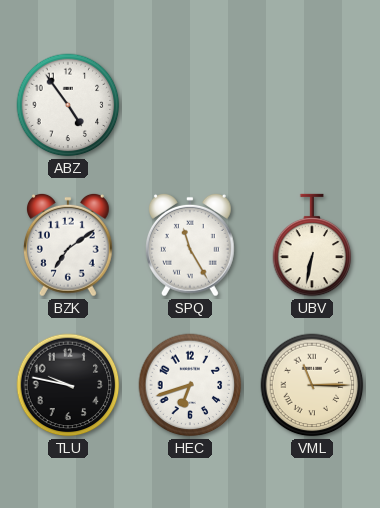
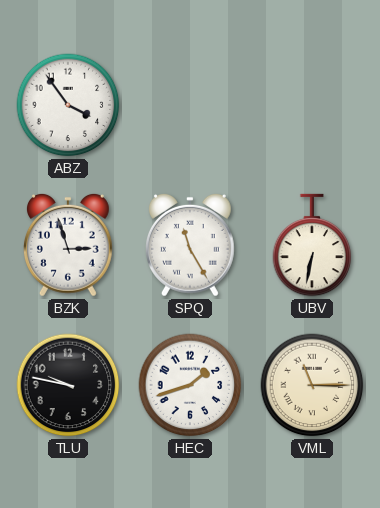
ABZ: 4:54 -> 3:54
BZK: 7:09 -> 2:57
HEC: 6:42 -> 1:42
